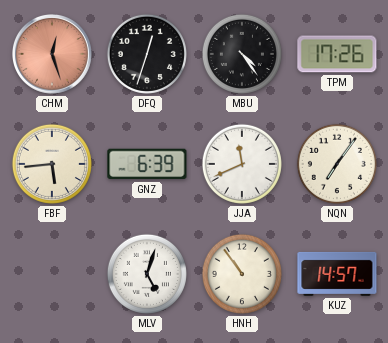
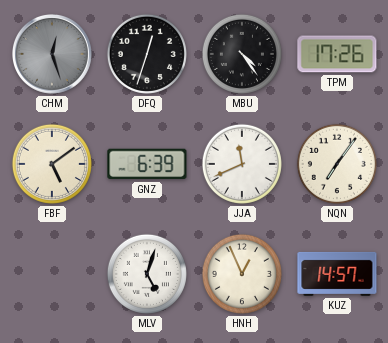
CHM dial: salmon -> grey
FBF: 5:44 -> 5:09
HNH: 10:54 -> 12:56
